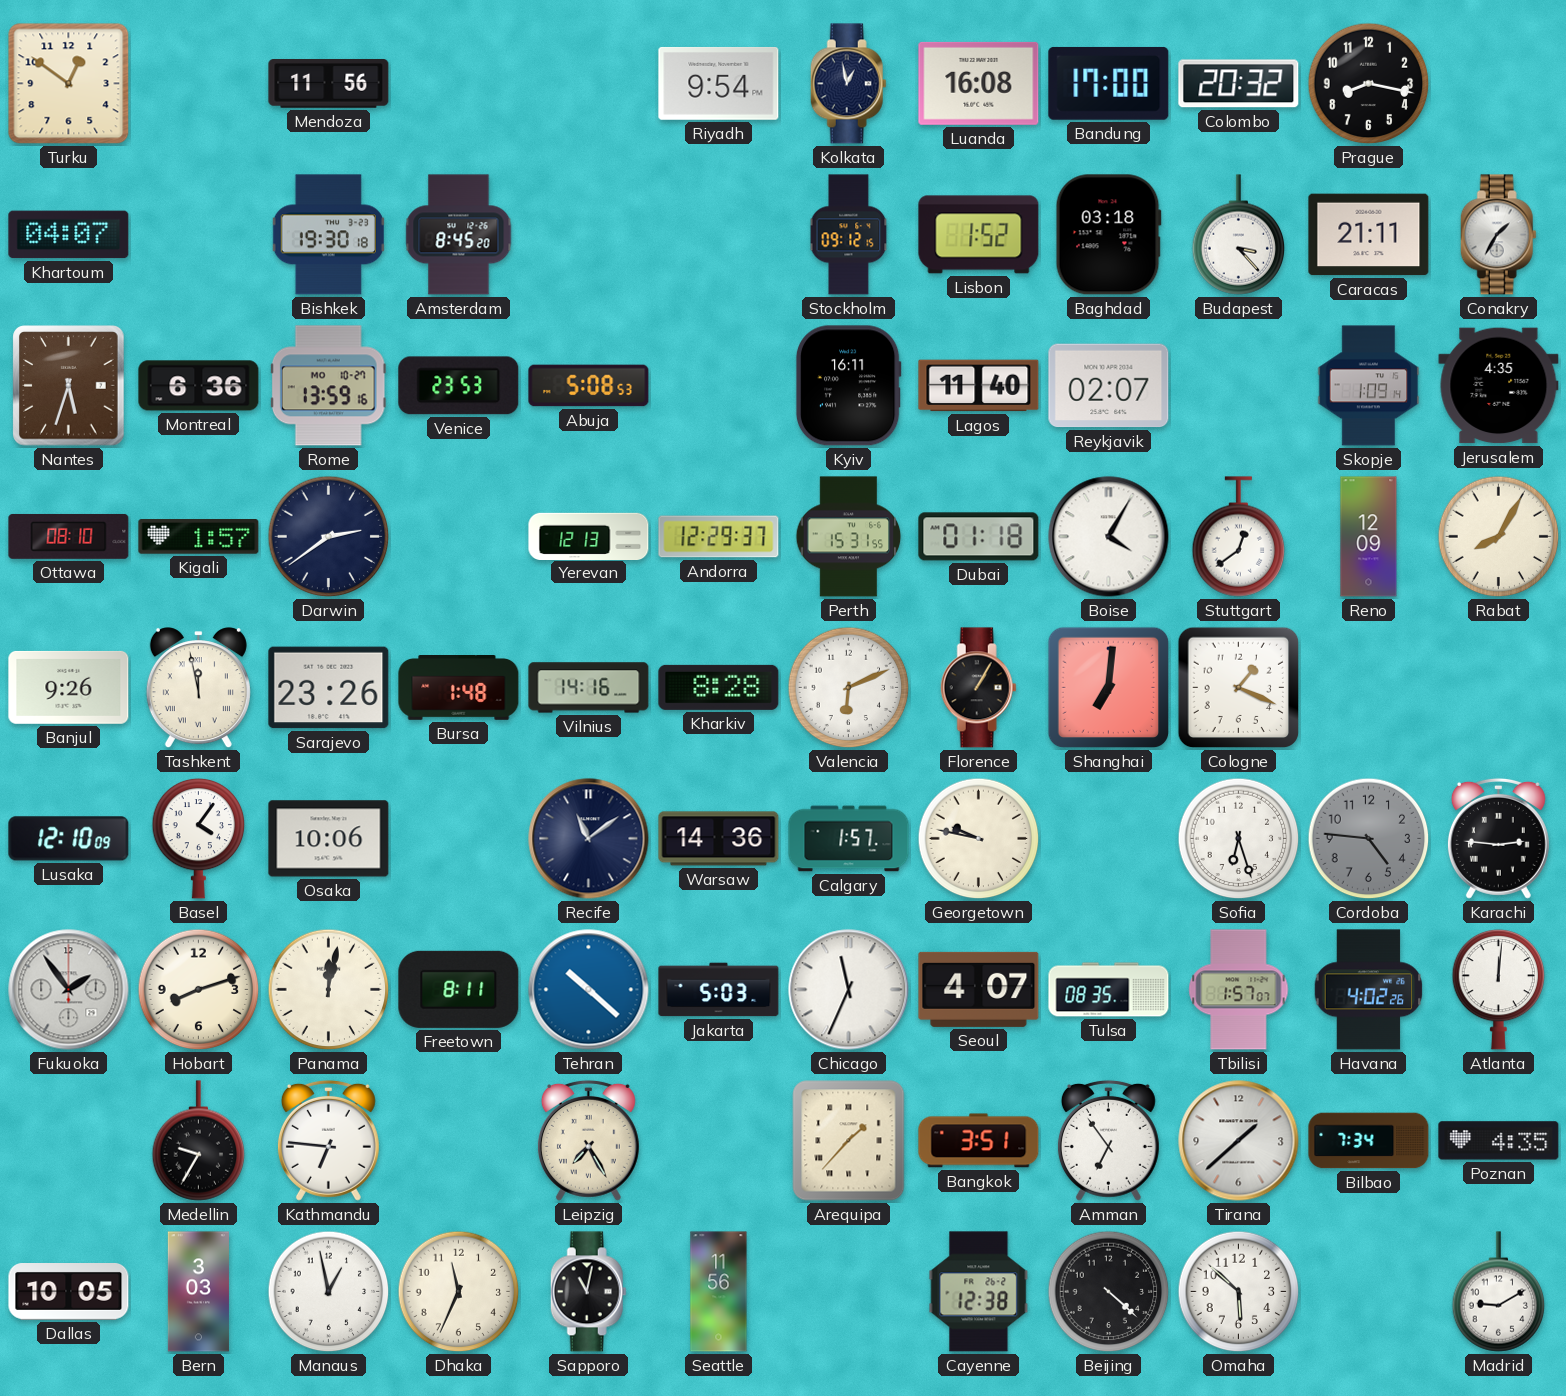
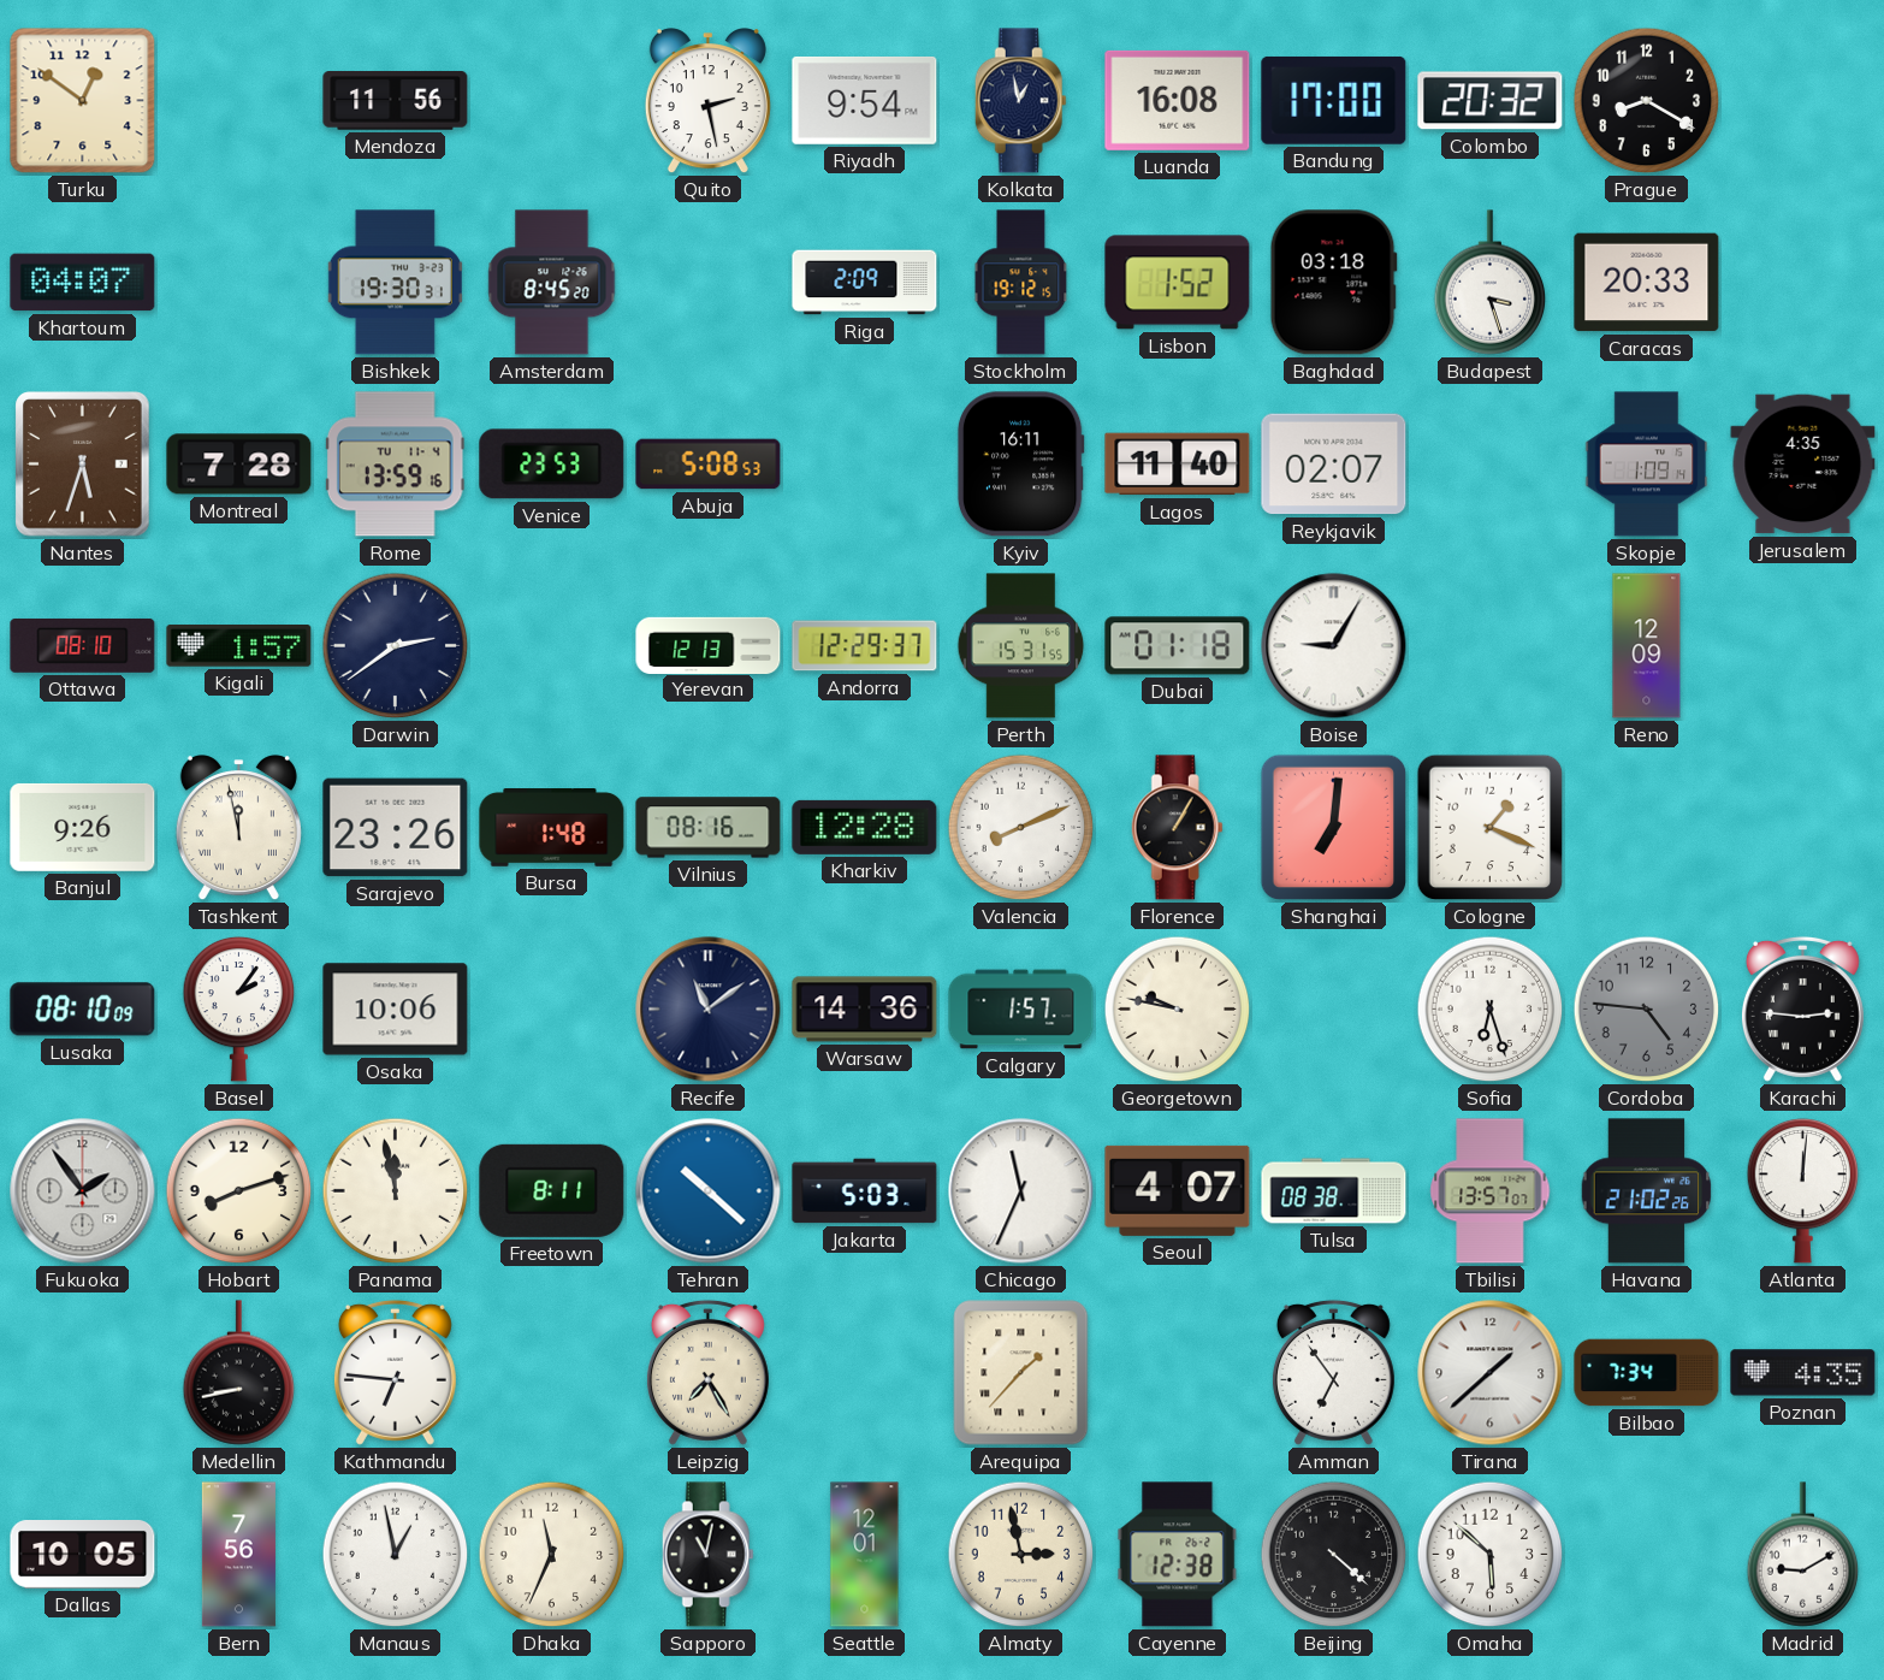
Quito: none -> 2:28
Prague: 8:17 -> 8:20
Bishkek: 19:30:18 -> 19:30:31
Riga: none -> 2:09
Stockholm: 09:12 -> 19:12
Budapest: 3:23 -> 3:27
Caracas: 21:11 -> 20:33
Conakry: 1:35 -> none
Montreal: 6:36 -> 7:28
Rome date: MO 10-27 -> TU 11-4
Boise: 4:05 -> 9:05
Stuttgart: 12:39 -> none
Rabat: 8:05 -> none
Vilnius: 14:16 -> 08:16
Kharkiv: 8:28 -> 12:28
Valencia: 6:11 -> 8:11
Lusaka: 12:10 -> 08:10
Basel: 4:06 -> 2:06
Panama: 12:02 -> 11:58
Tulsa: 08:35 -> 08:38
Tbilisi: 1:57 -> 13:57
Havana: 4:02 -> 21:02
Medellin: 9:35 -> 8:43
Bangkok: 3:51 -> none
Bern: 3:03 -> 7:56
Seattle: 11:56 -> 12:01
Almaty: none -> 2:58
